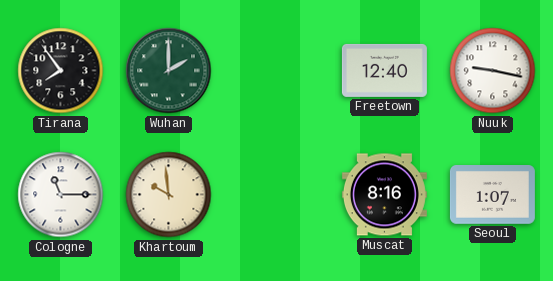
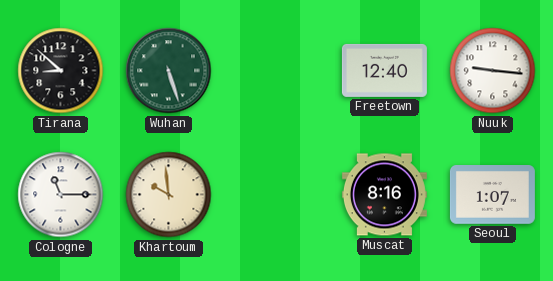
Tirana: 7:54 -> 8:52
Wuhan: 2:00 -> 5:27
Nuuk: 9:17 -> 9:16
